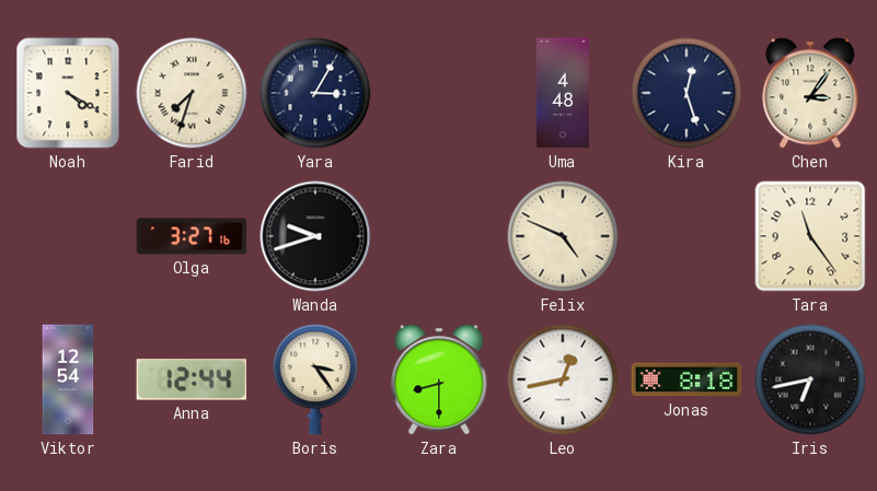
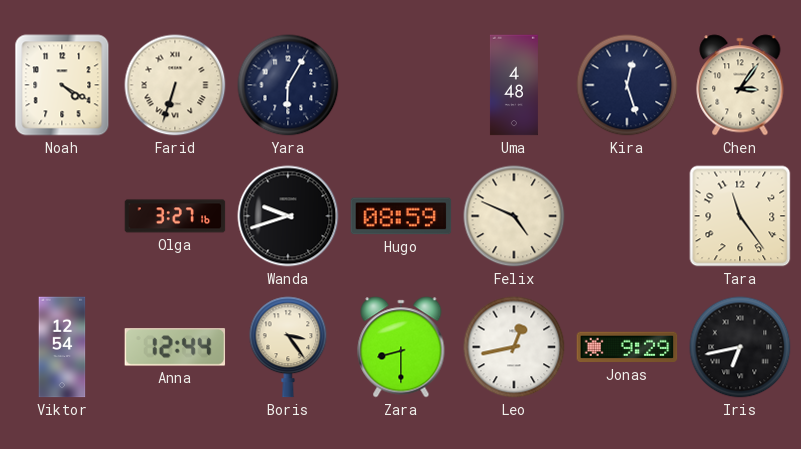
Farid: 7:33 -> 6:33
Yara: 3:05 -> 6:05
Hugo: none -> 08:59
Jonas: 8:18 -> 9:29
